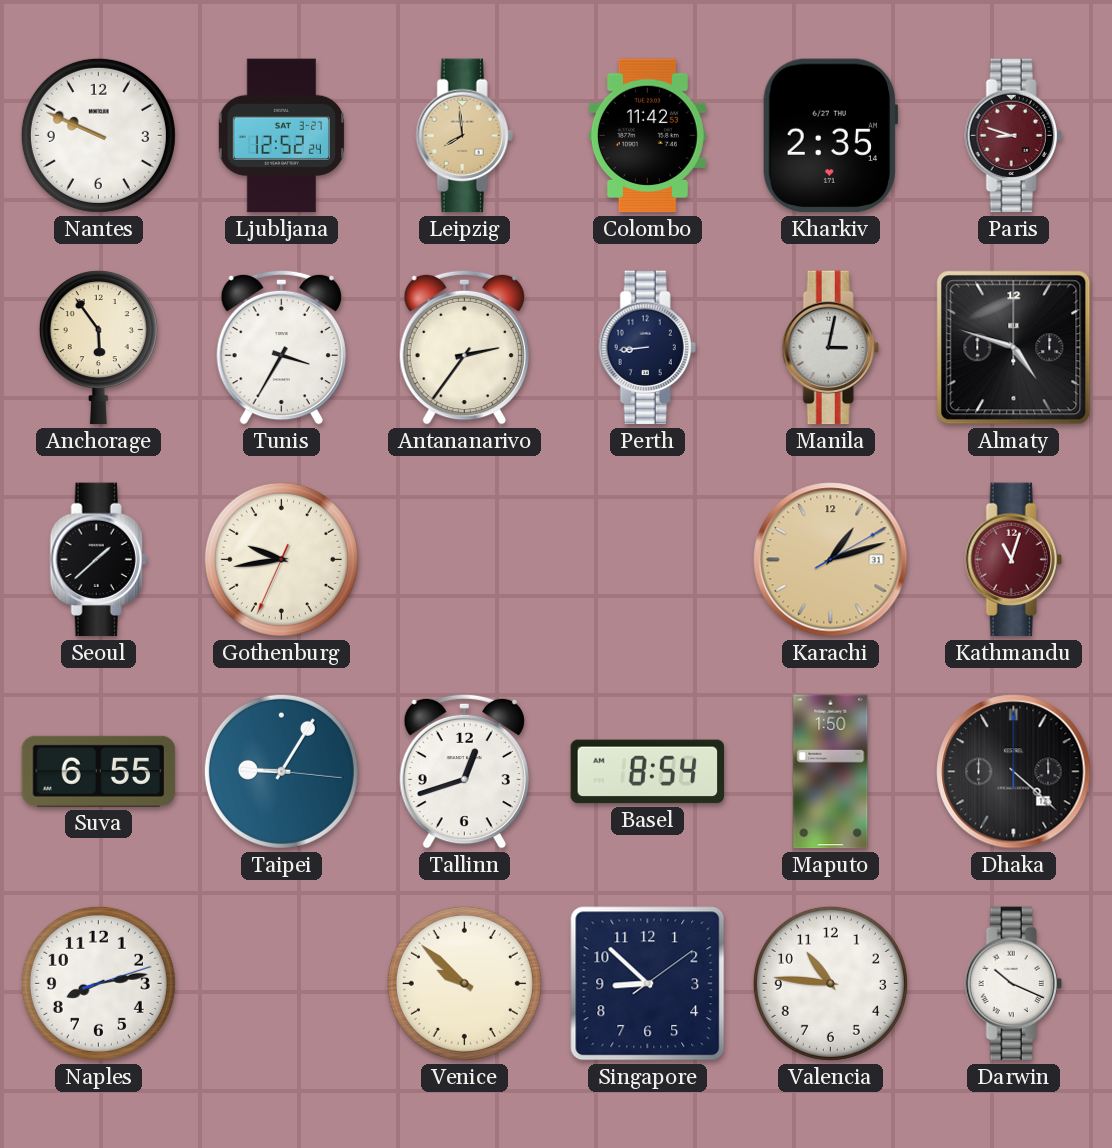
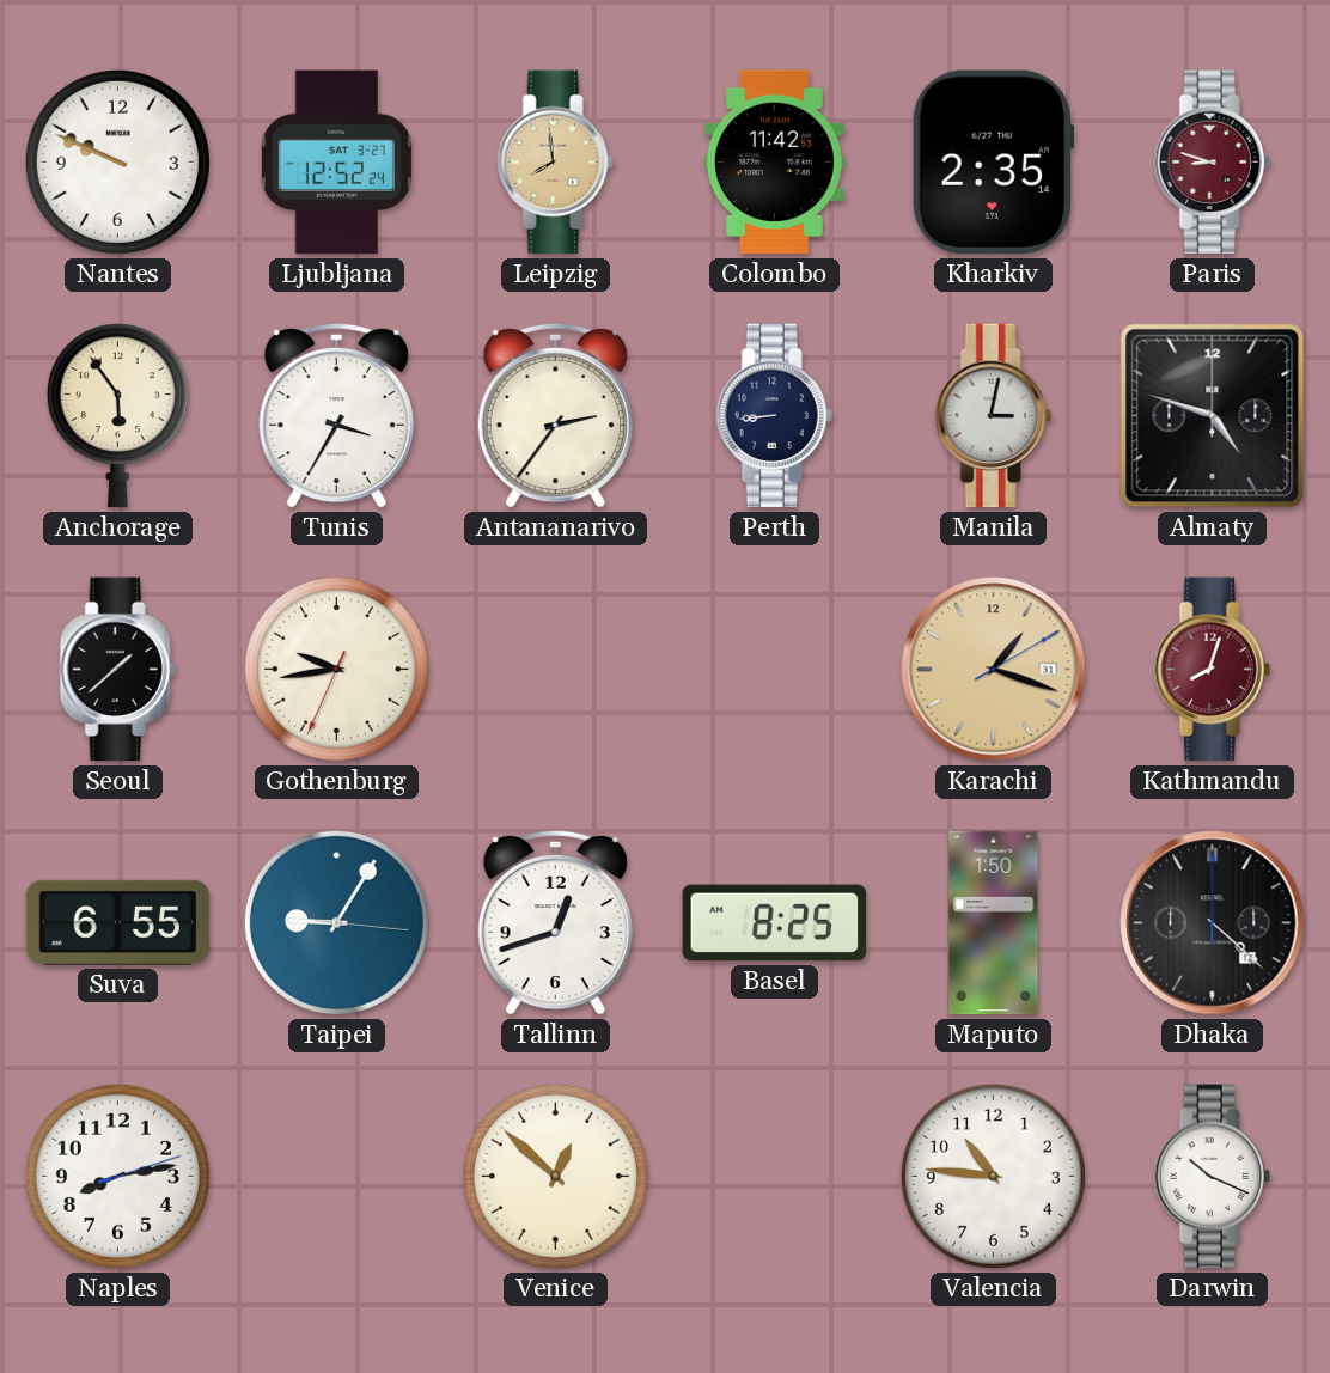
Karachi: 1:12 -> 1:18
Kathmandu: 11:03 -> 8:03
Basel: 8:54 -> 8:25
Venice: 9:52 -> 12:52
Singapore: 8:52 -> none
